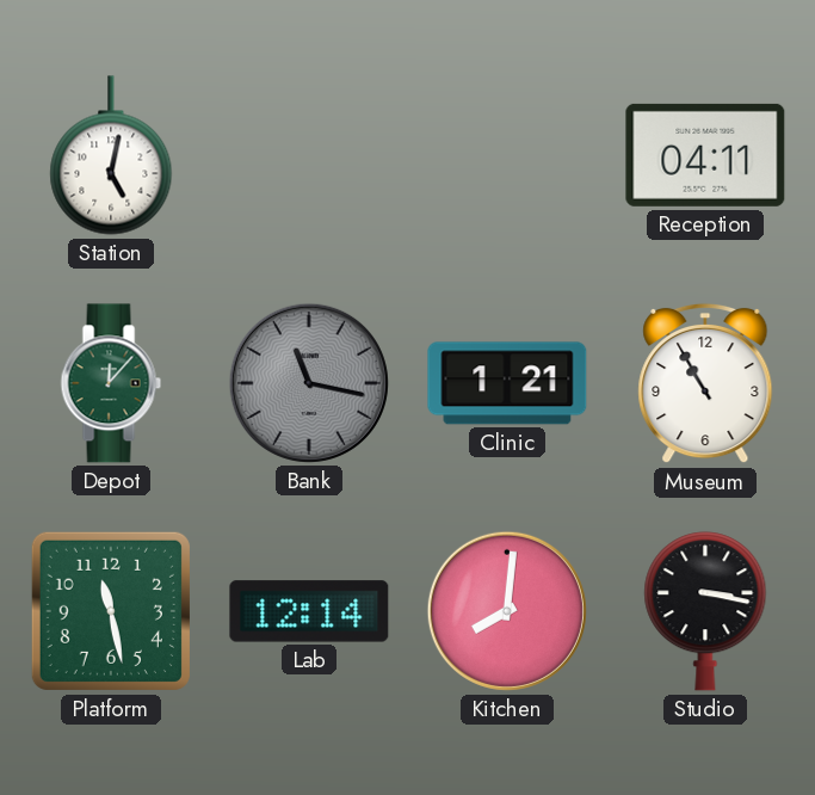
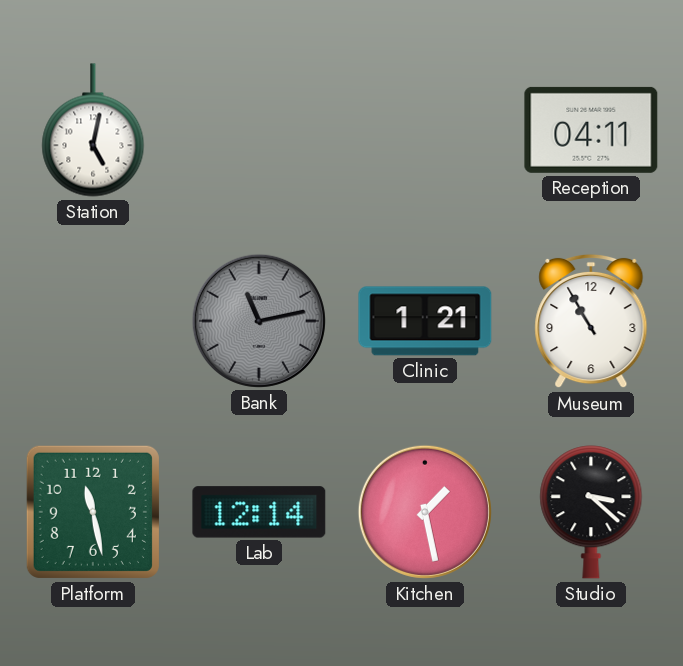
Depot: 12:07 -> none
Bank: 11:17 -> 11:13
Kitchen: 8:01 -> 1:28
Studio: 3:17 -> 3:22
